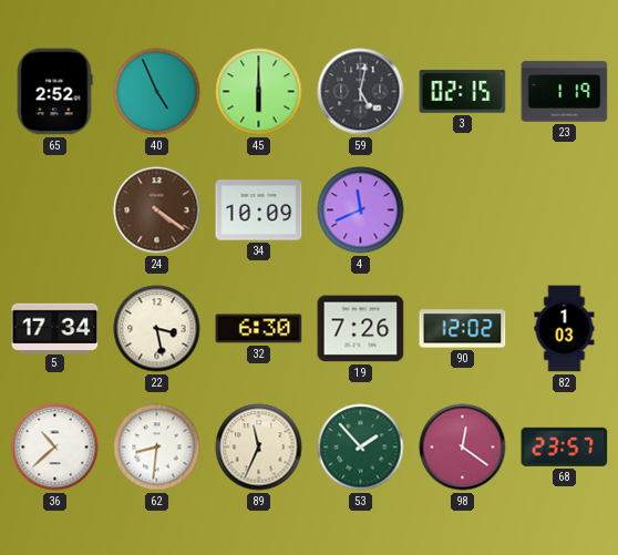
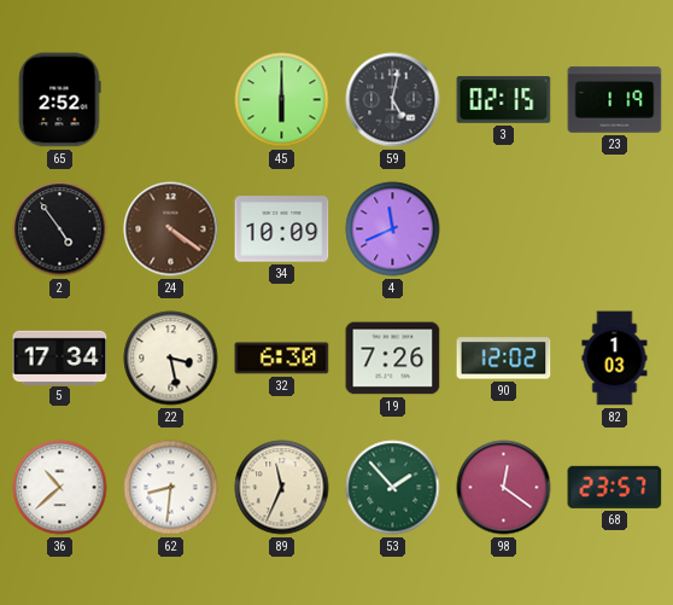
40: 4:56 -> none
2: none -> 4:54
